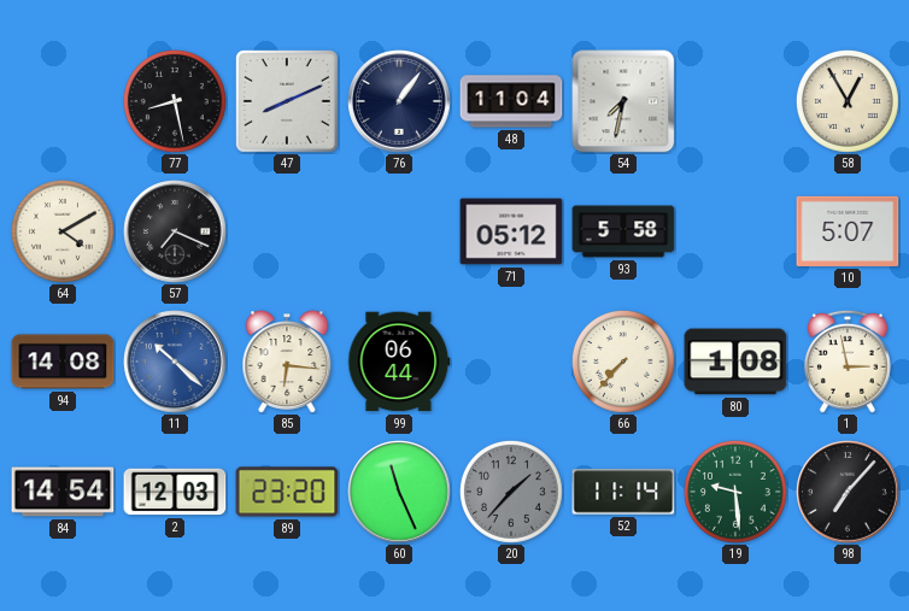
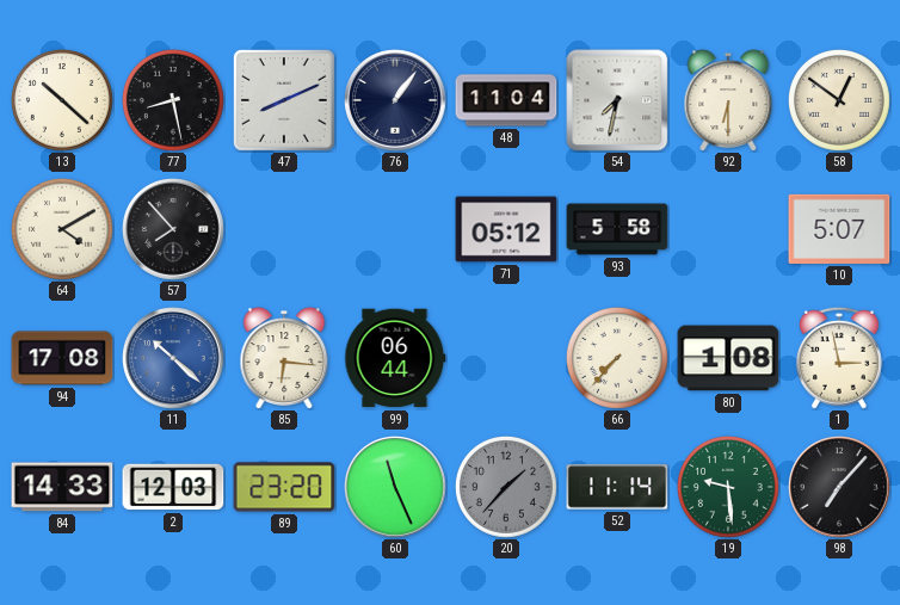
13: none -> 10:22
92: none -> 6:30
58: 12:55 -> 12:51
57: 7:19 -> 7:53
94: 14:08 -> 17:08
84: 14:54 -> 14:33
